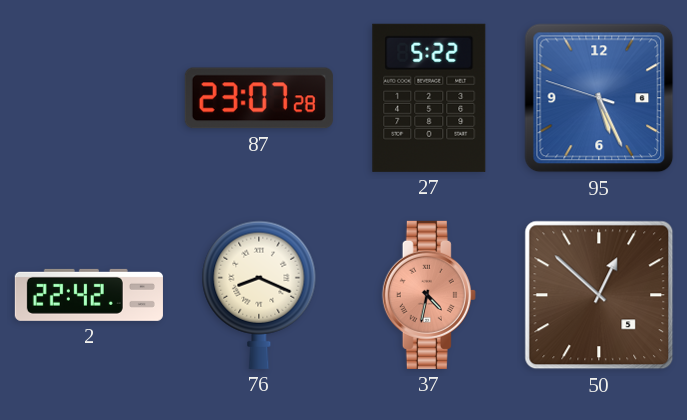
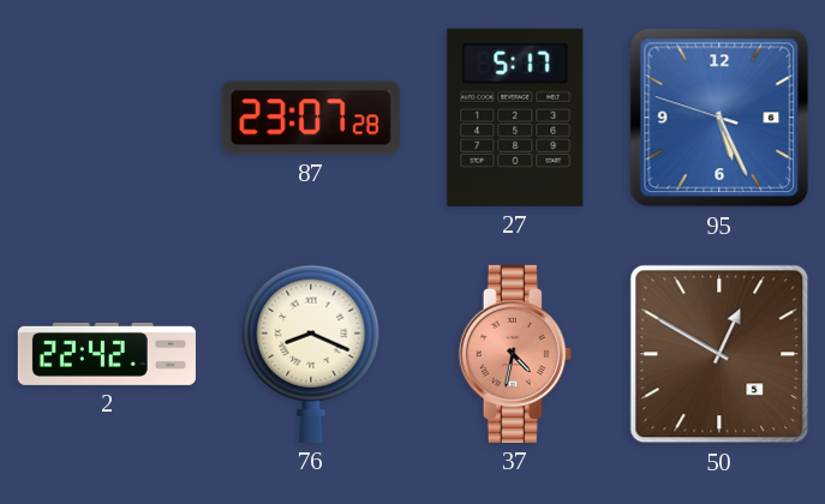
27: 5:22 -> 5:17
50: 12:52 -> 12:50
